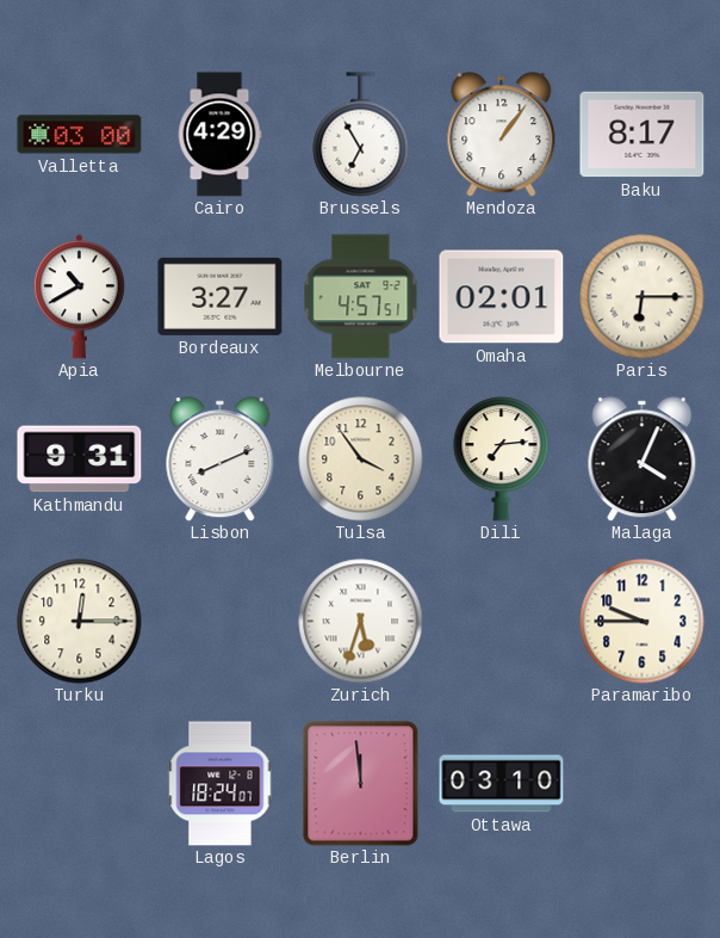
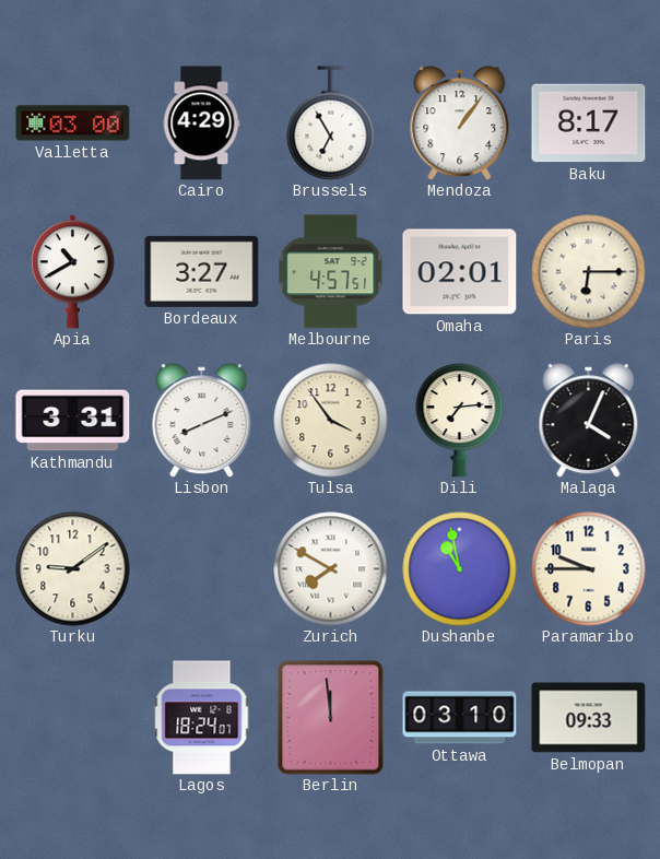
Kathmandu: 9:31 -> 3:31
Turku: 12:15 -> 9:09
Zurich: 5:33 -> 7:50
Dushanbe: none -> 10:58
Belmopan: none -> 09:33
